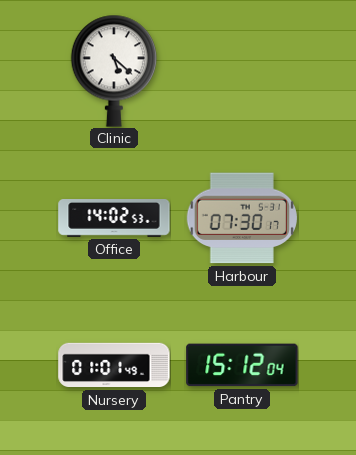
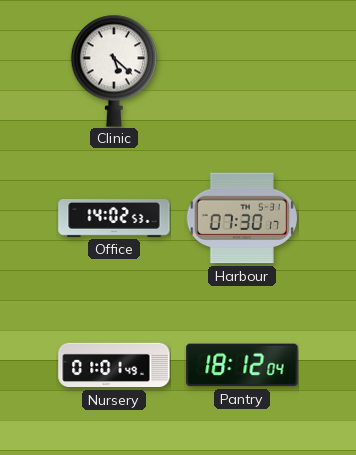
Pantry: 15:12 -> 18:12
